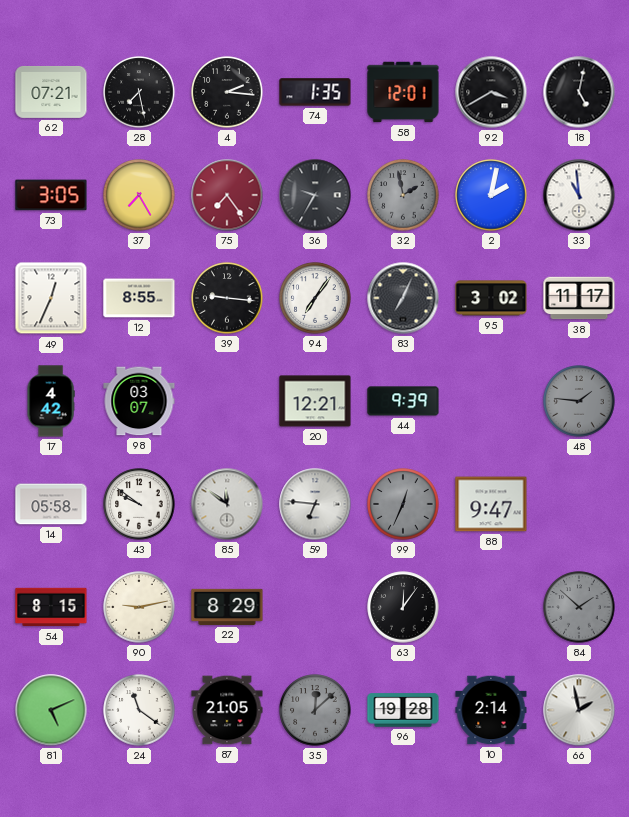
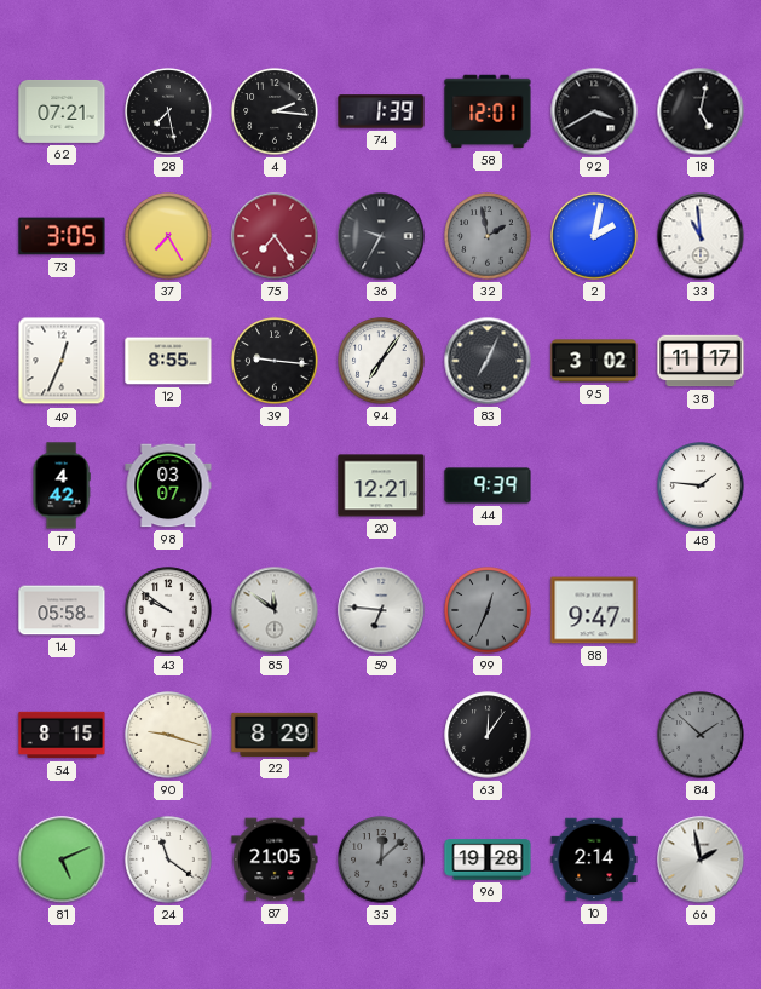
74: 1:35 -> 1:39
48 dial: grey -> white
90: 9:13 -> 9:18
